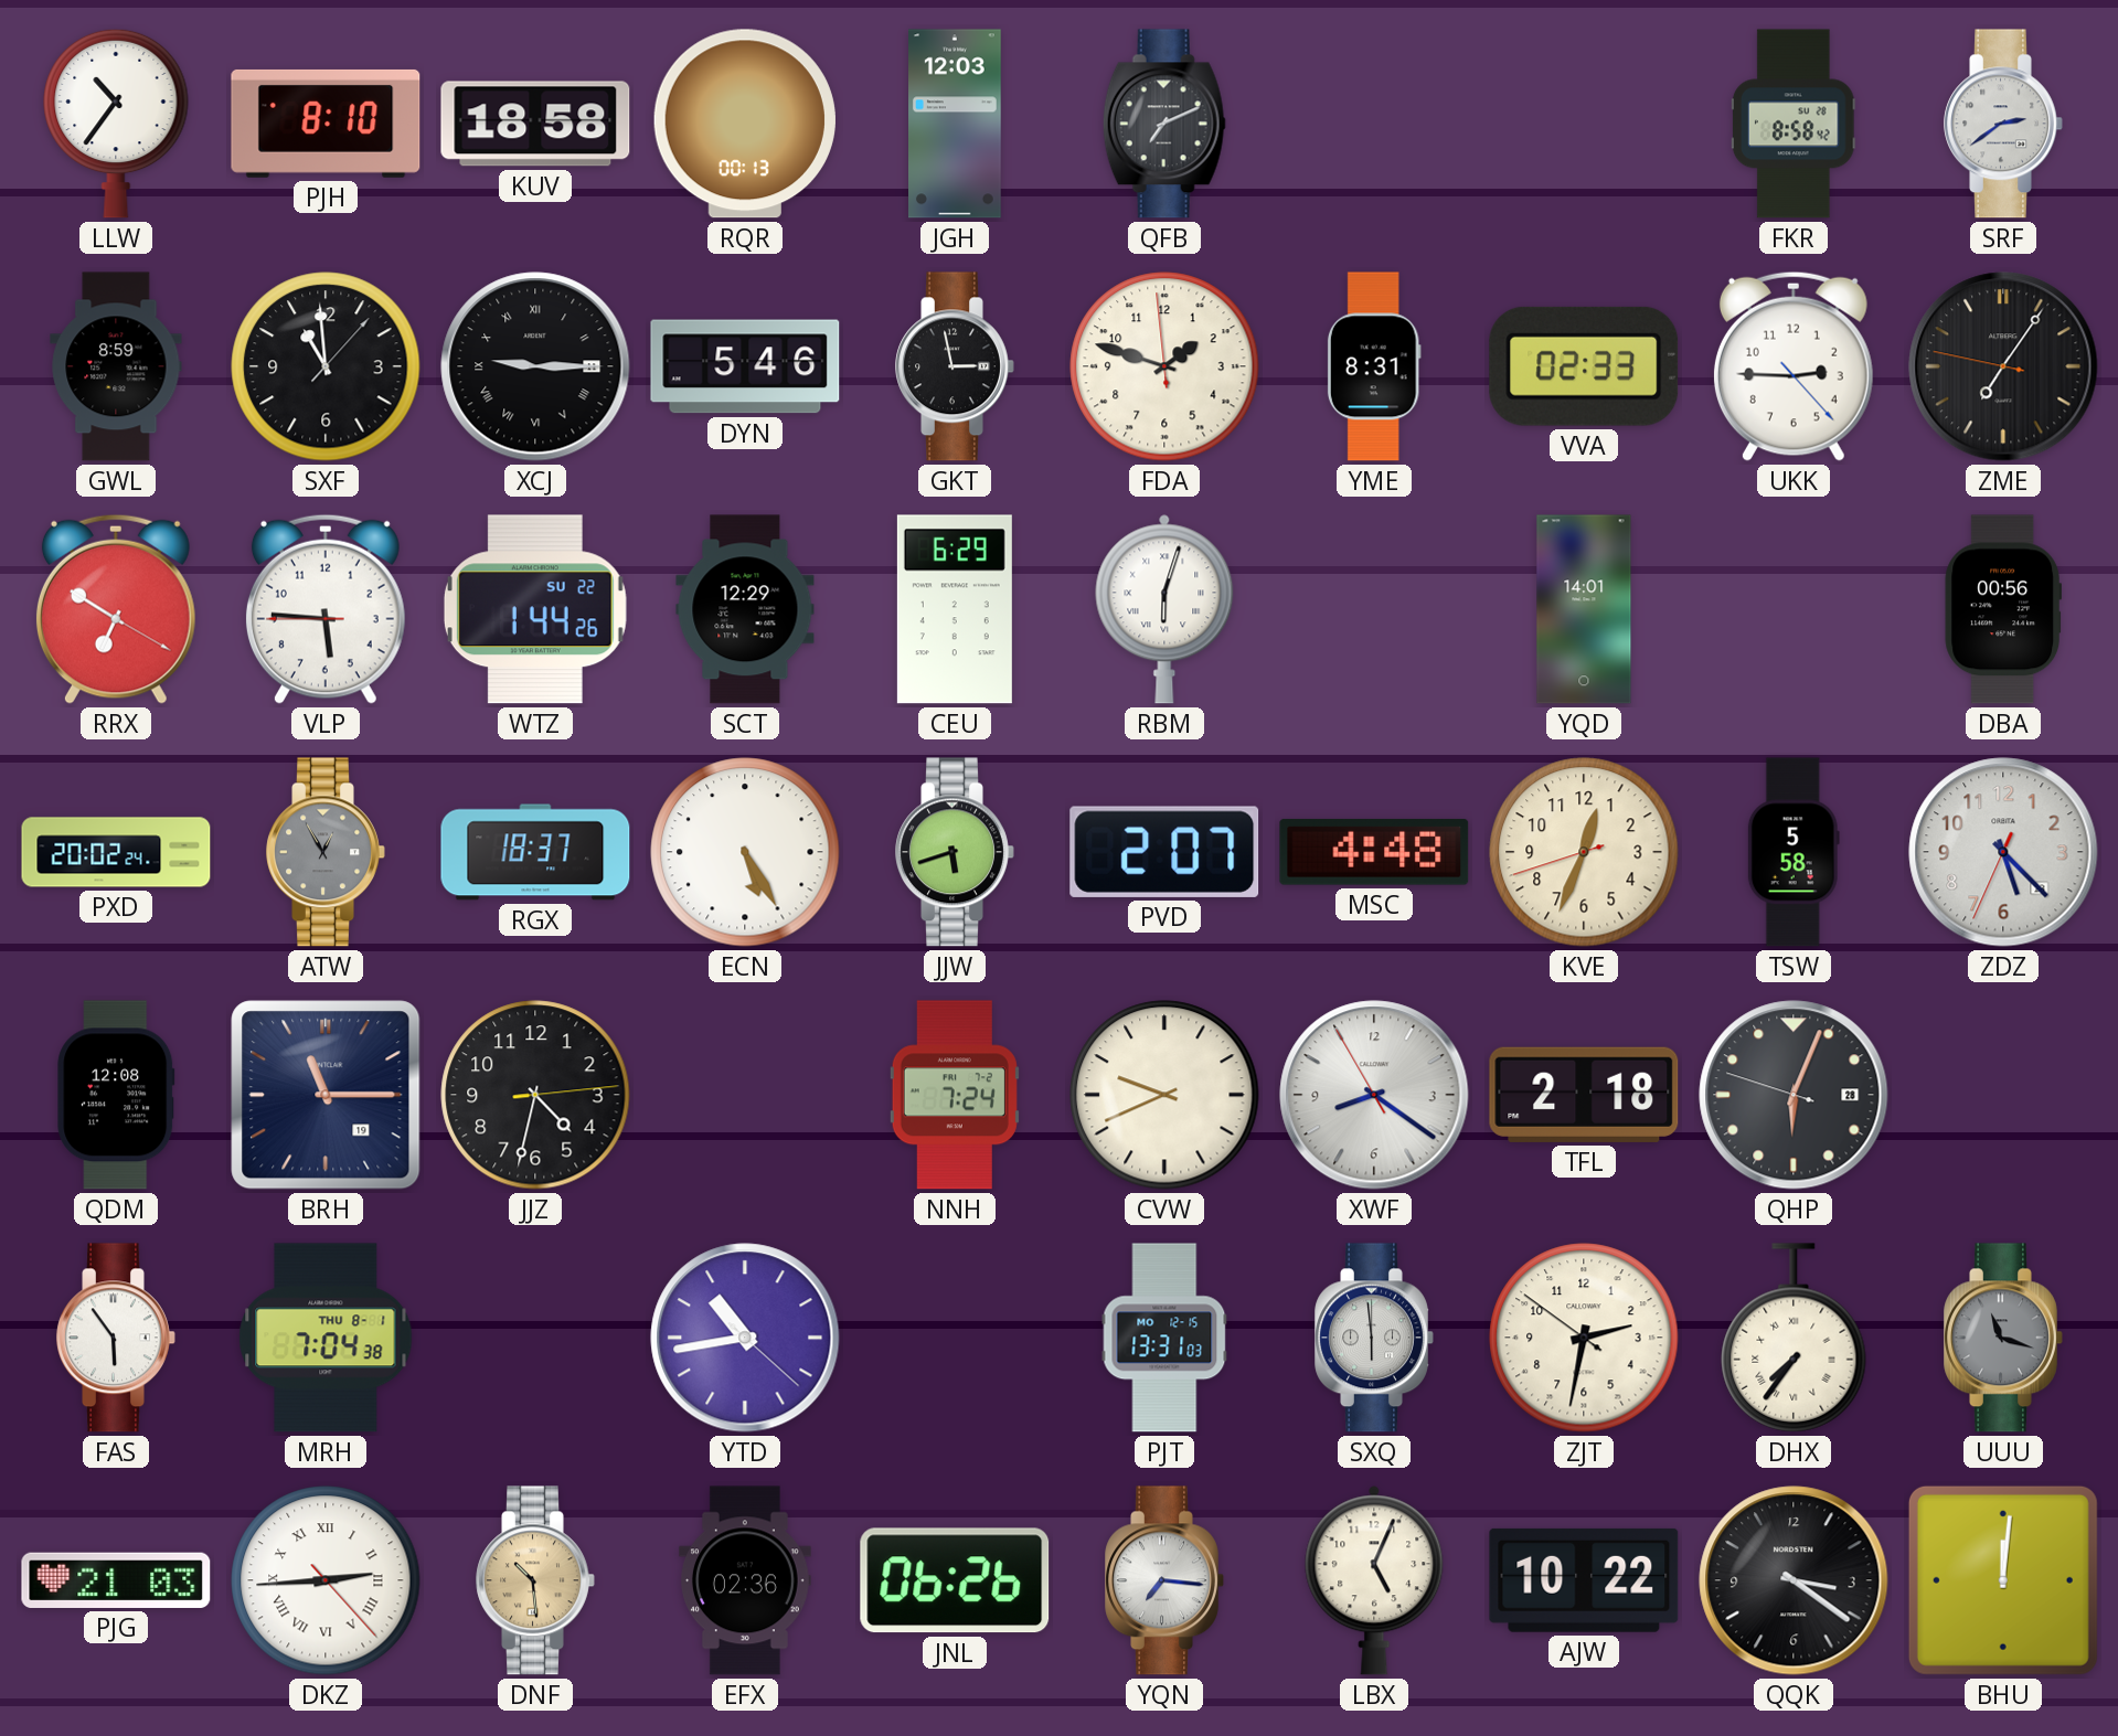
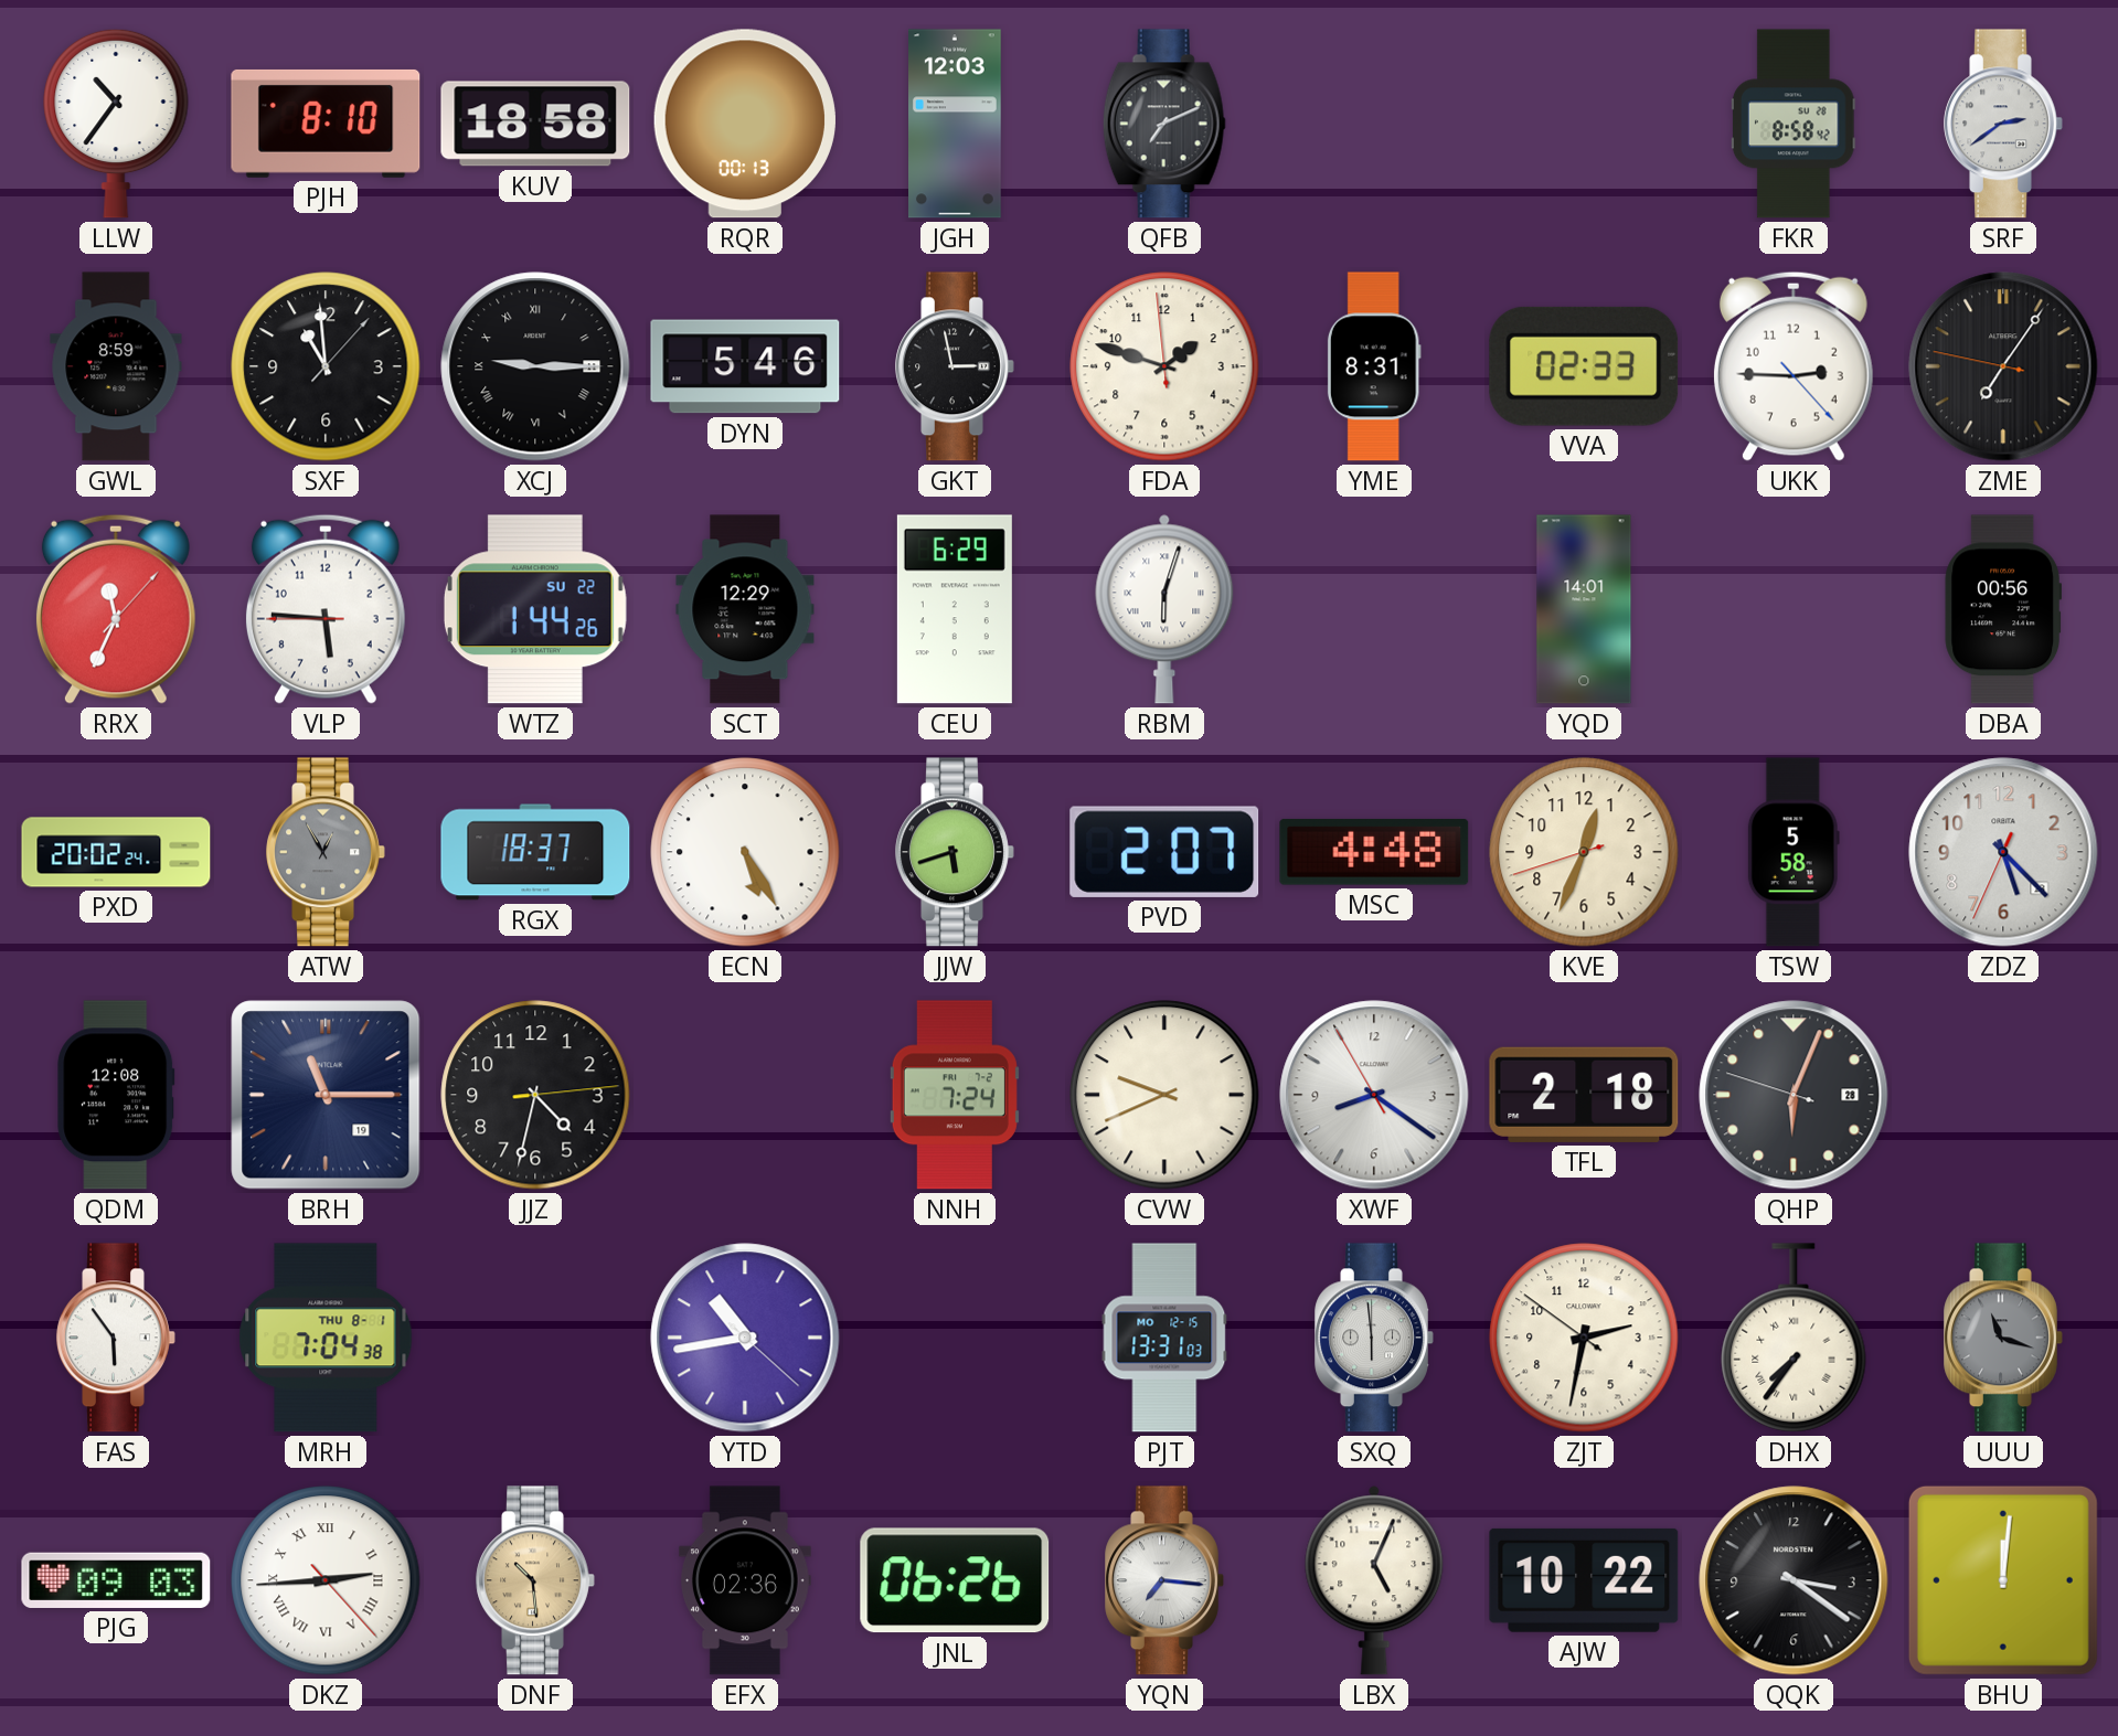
RRX: 6:50 -> 11:34
PJG: 21:03 -> 09:03
